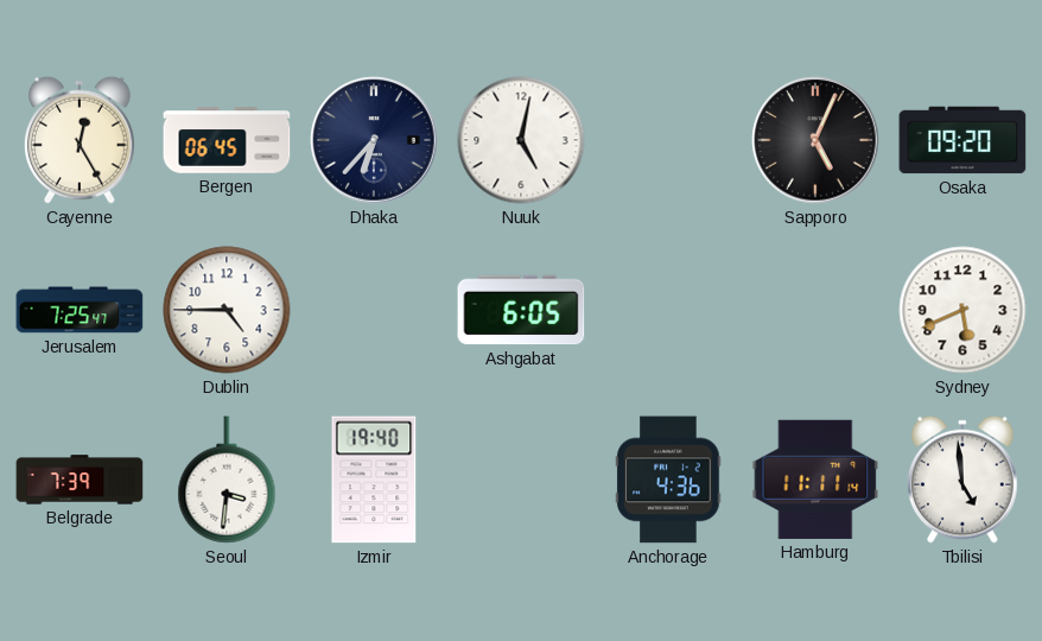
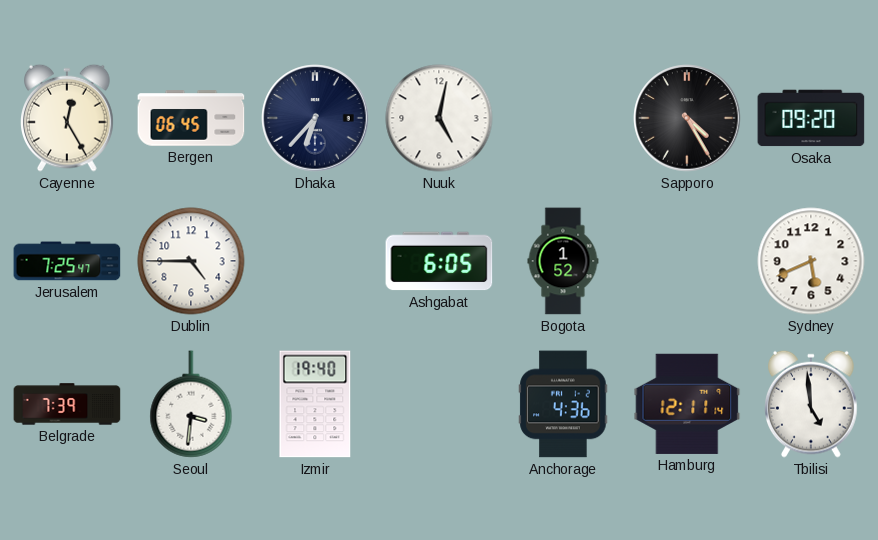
Sapporo: 5:04 -> 4:25
Bogota: none -> 1:52
Hamburg: 11:11 -> 12:11
